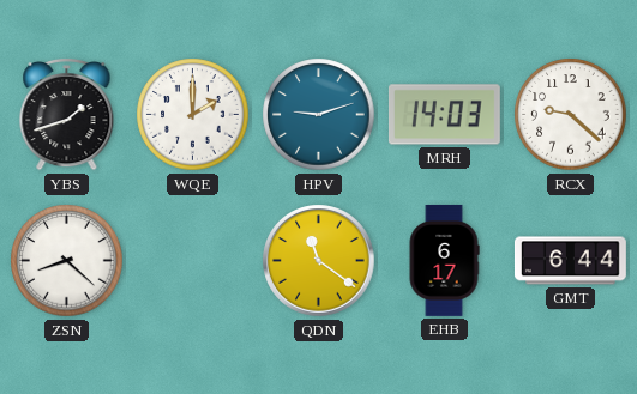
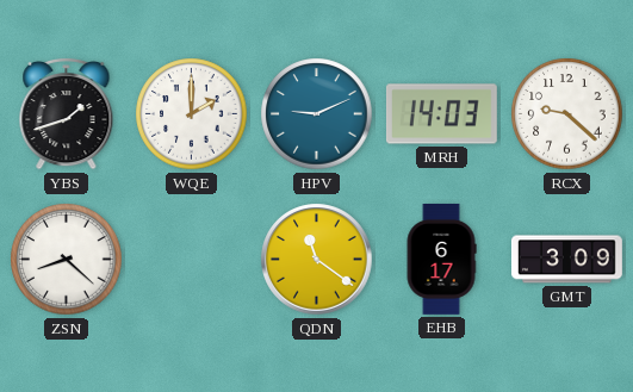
HPV: 9:12 -> 9:11
GMT: 6:44 -> 3:09
